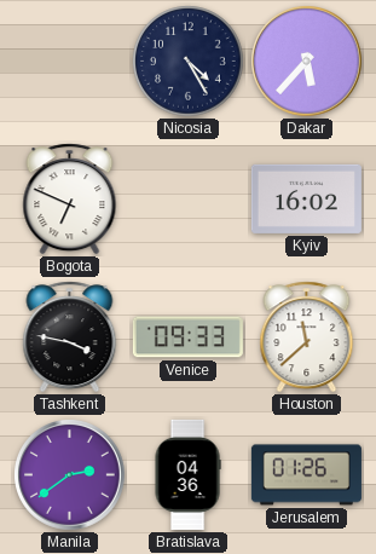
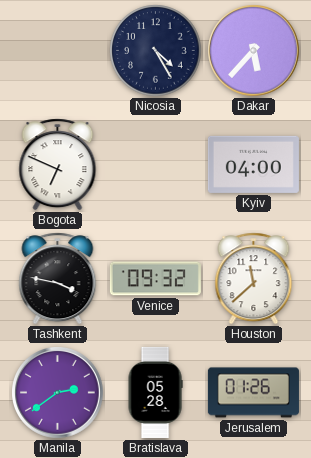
Kyiv: 16:02 -> 04:00
Venice: 09:33 -> 09:32
Bratislava: 04:36 -> 05:28
